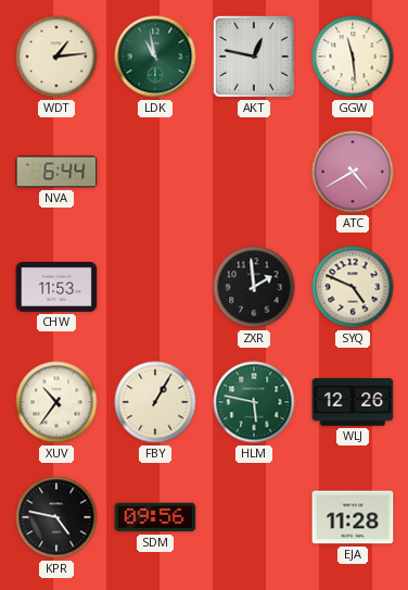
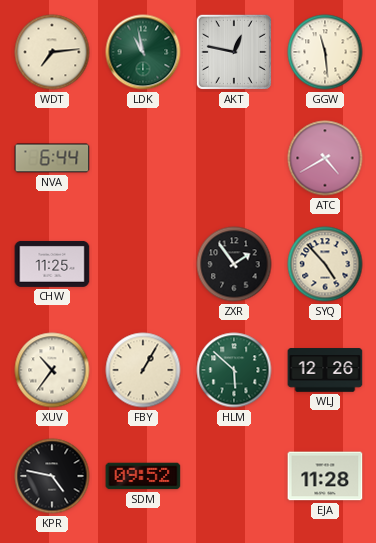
WDT: 1:14 -> 7:14
CHW: 11:53 -> 11:25
ZXR: 1:59 -> 1:54
SYQ: 4:49 -> 4:53
HLM: 5:47 -> 5:52
SDM: 09:56 -> 09:52
